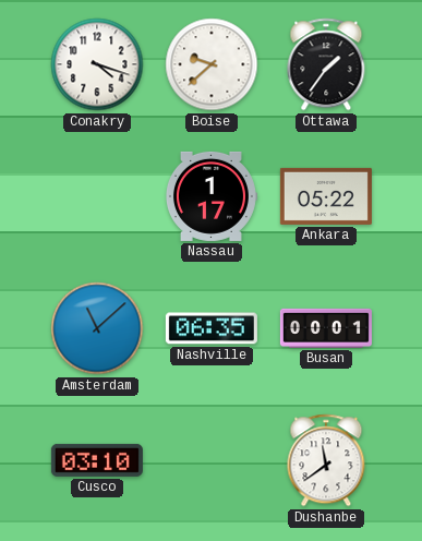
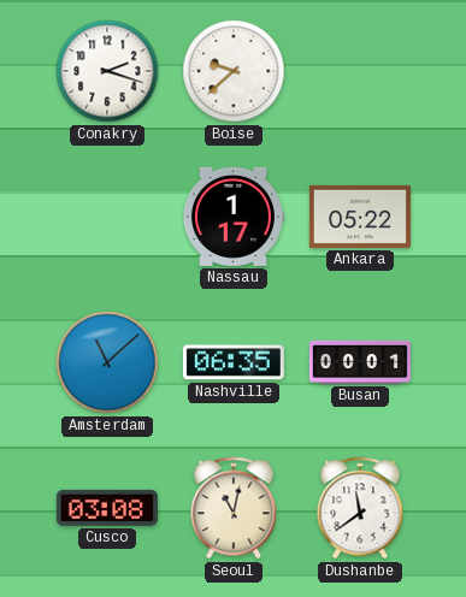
Conakry: 4:18 -> 2:18
Ottawa: 1:36 -> none
Cusco: 03:10 -> 03:08
Seoul: none -> 11:02
